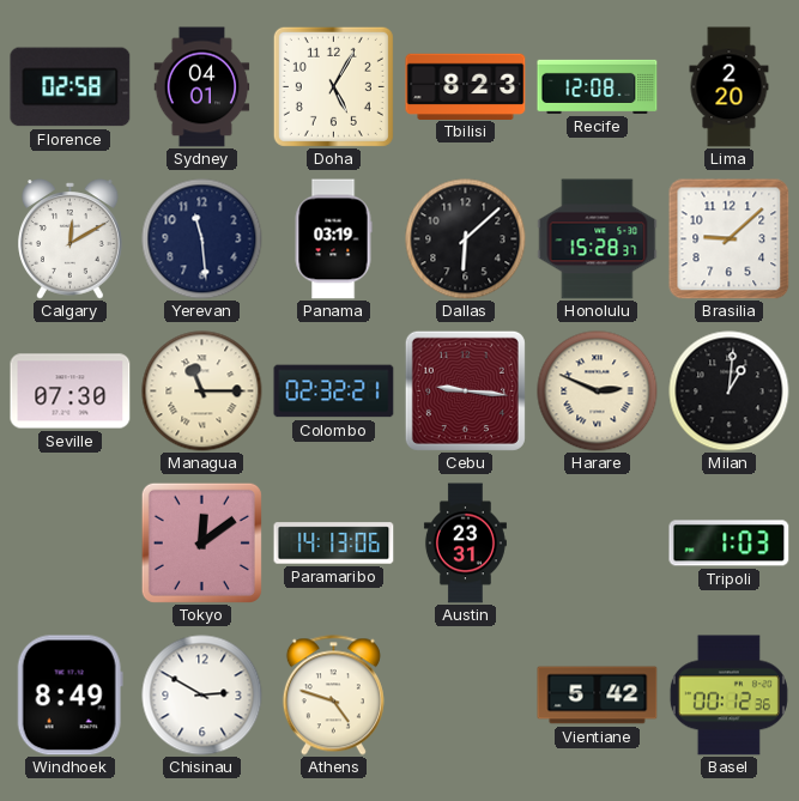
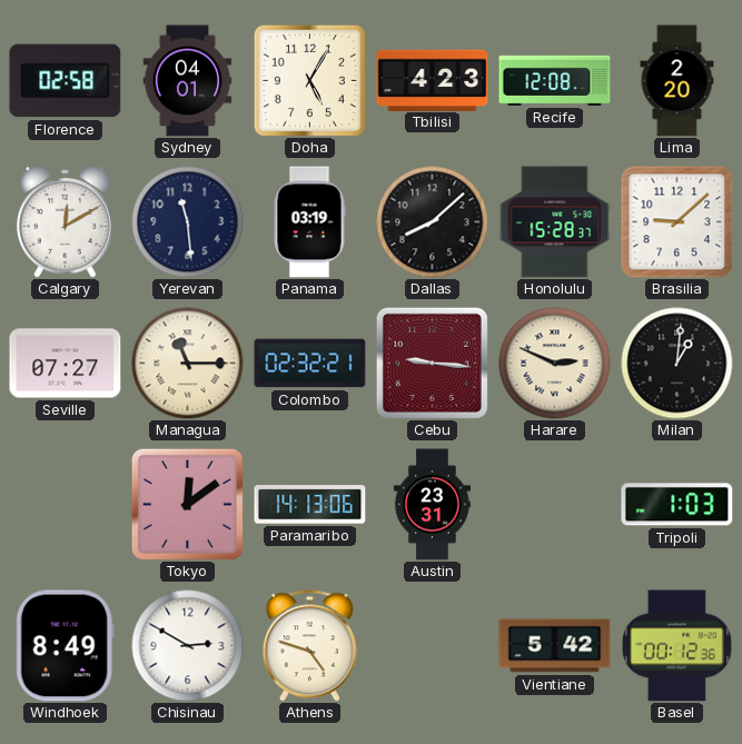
Tbilisi: 8:23 -> 4:23
Dallas: 6:08 -> 8:08
Seville: 07:30 -> 07:27
